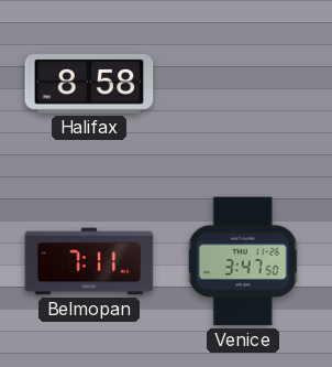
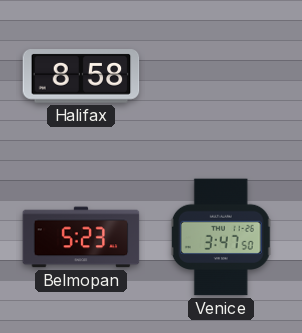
Belmopan: 7:11 -> 5:23
